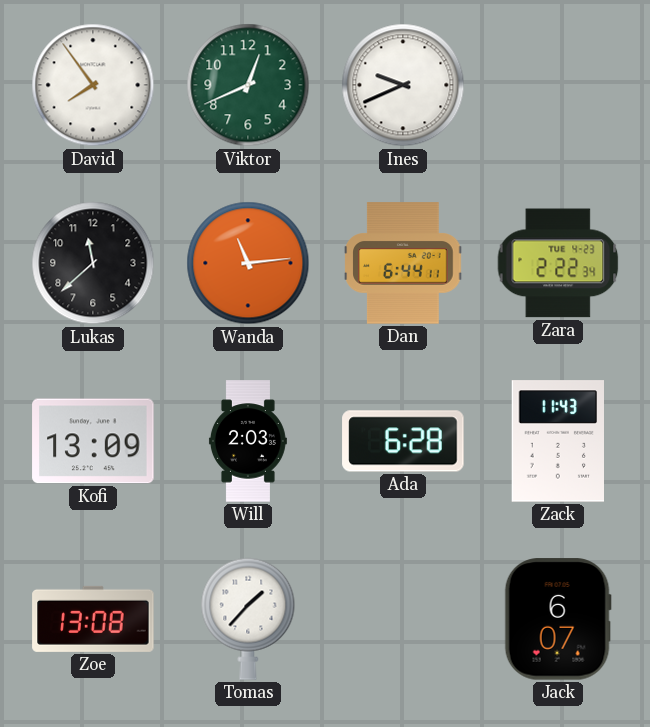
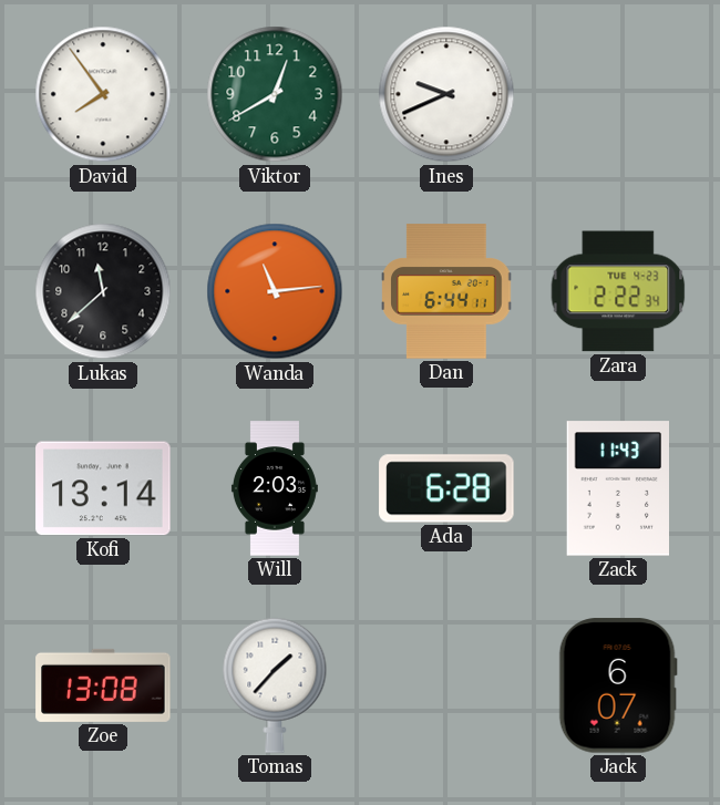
Viktor: 12:41 -> 12:40
Kofi: 13:09 -> 13:14
